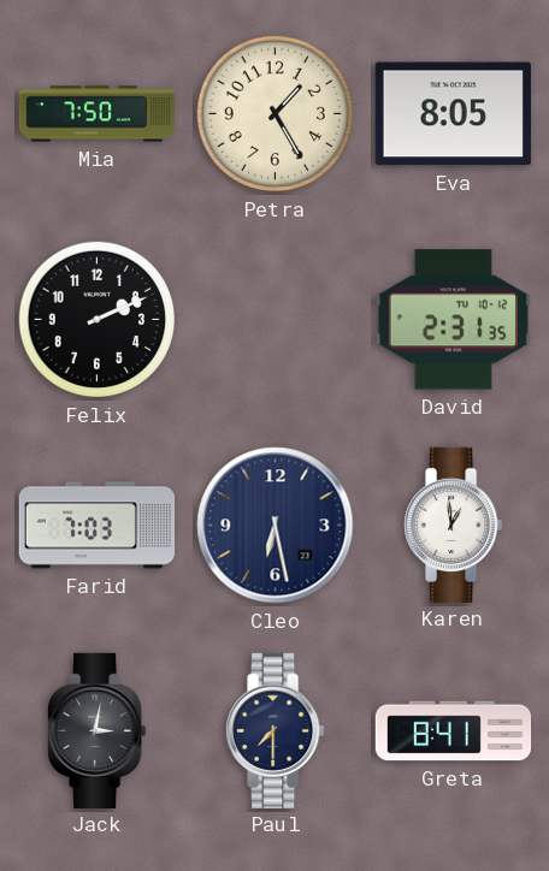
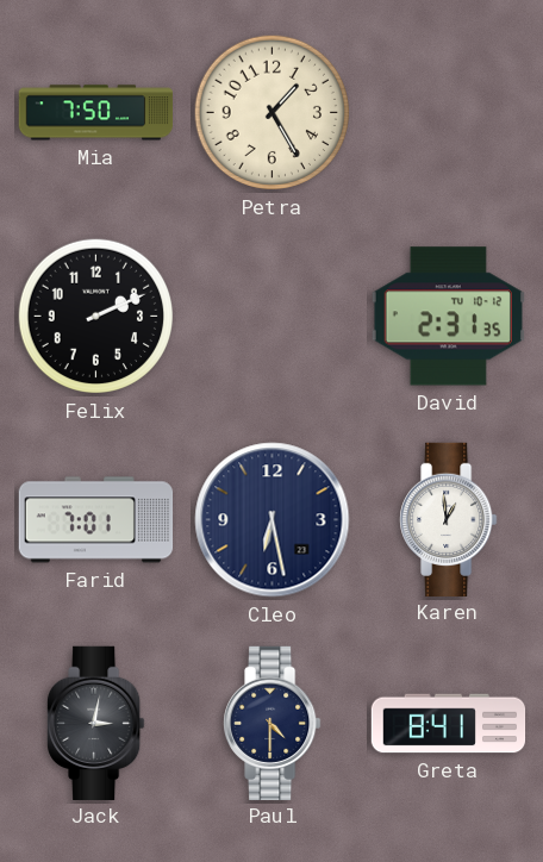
Eva: 8:05 -> none
Farid: 7:03 -> 7:01
Paul: 7:30 -> 4:30
